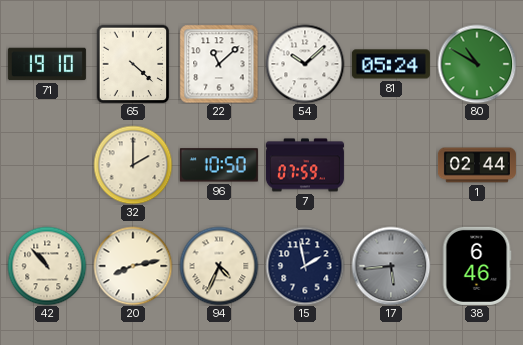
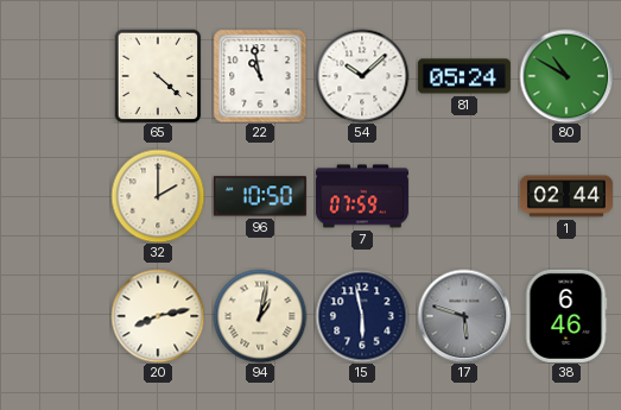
71: 19:10 -> none
22: 11:08 -> 10:58
42: 10:53 -> none
94: 4:34 -> 1:02
15: 1:58 -> 5:58
17: 5:44 -> 5:48
